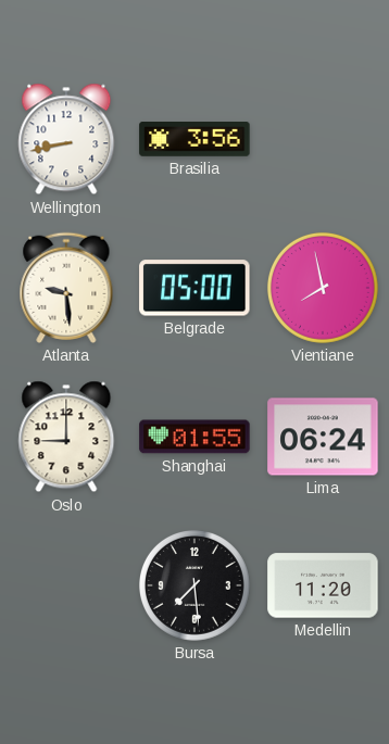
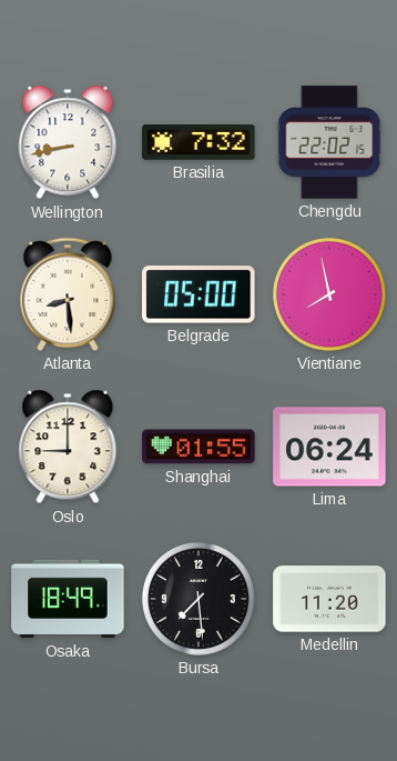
Brasilia: 3:56 -> 7:32
Chengdu: none -> 22:02
Atlanta: 9:29 -> 8:29
Osaka: none -> 18:49
